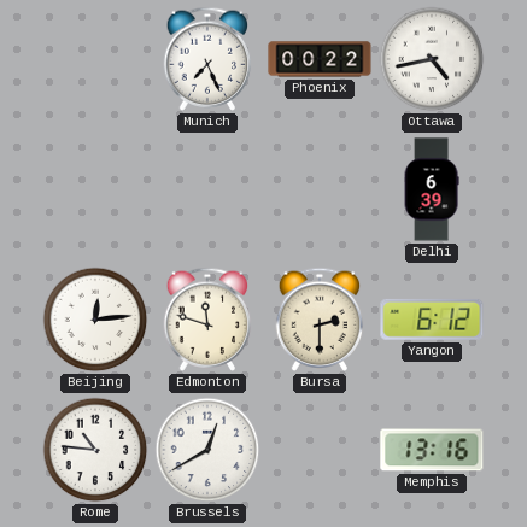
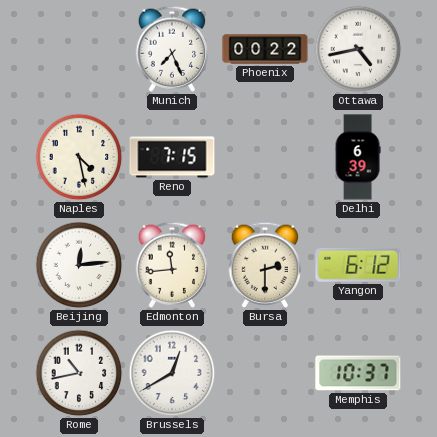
Naples: none -> 4:28
Reno: none -> 7:15
Edmonton: 11:48 -> 11:44
Rome: 10:46 -> 10:43
Memphis: 13:16 -> 10:37
